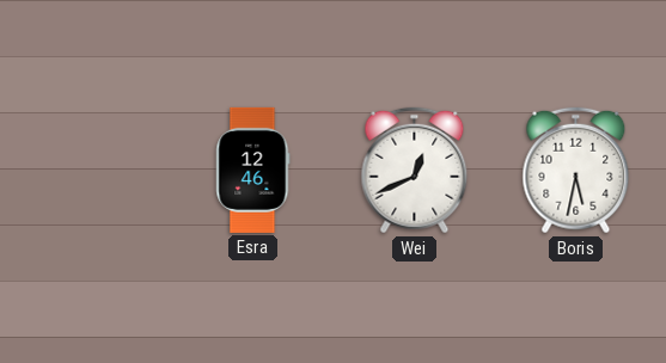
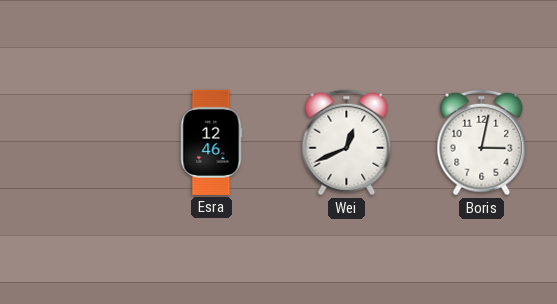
Boris: 5:32 -> 3:02
